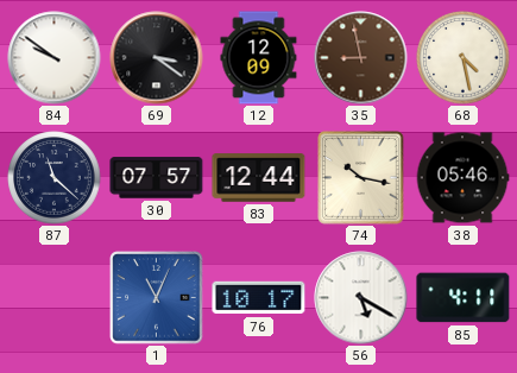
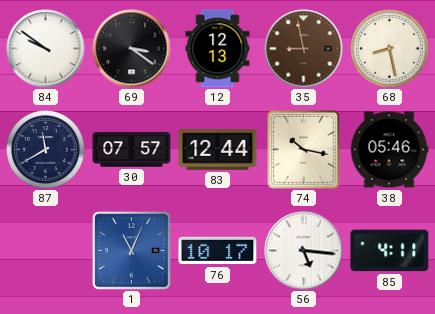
12: 12:09 -> 12:13
68: 4:28 -> 8:28
87: 11:22 -> 11:40
56: 5:20 -> 5:16
